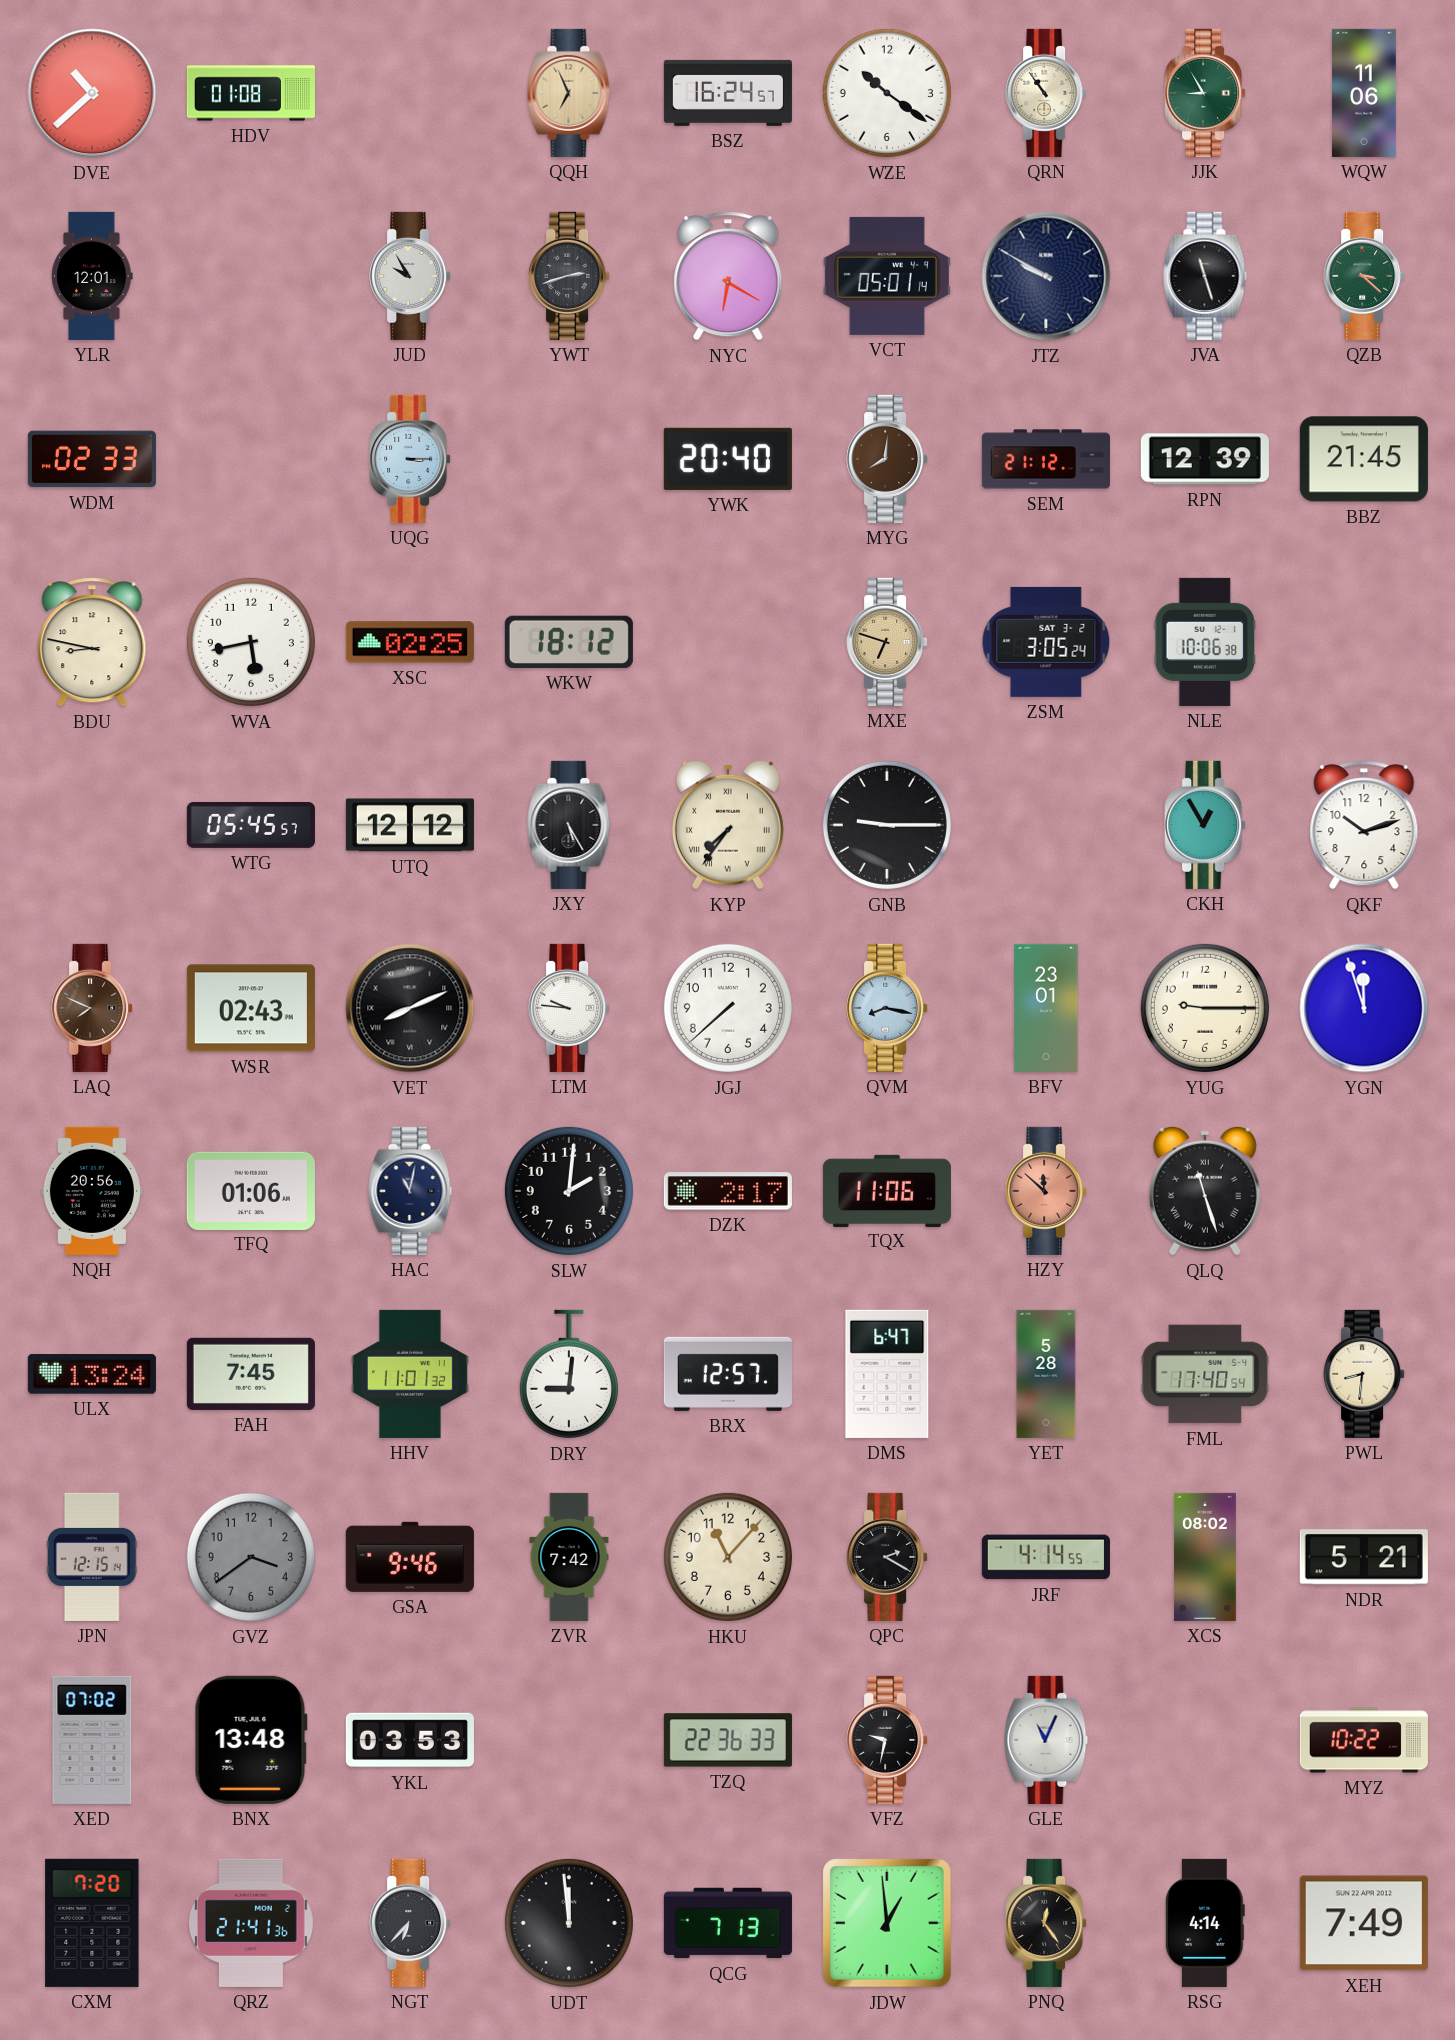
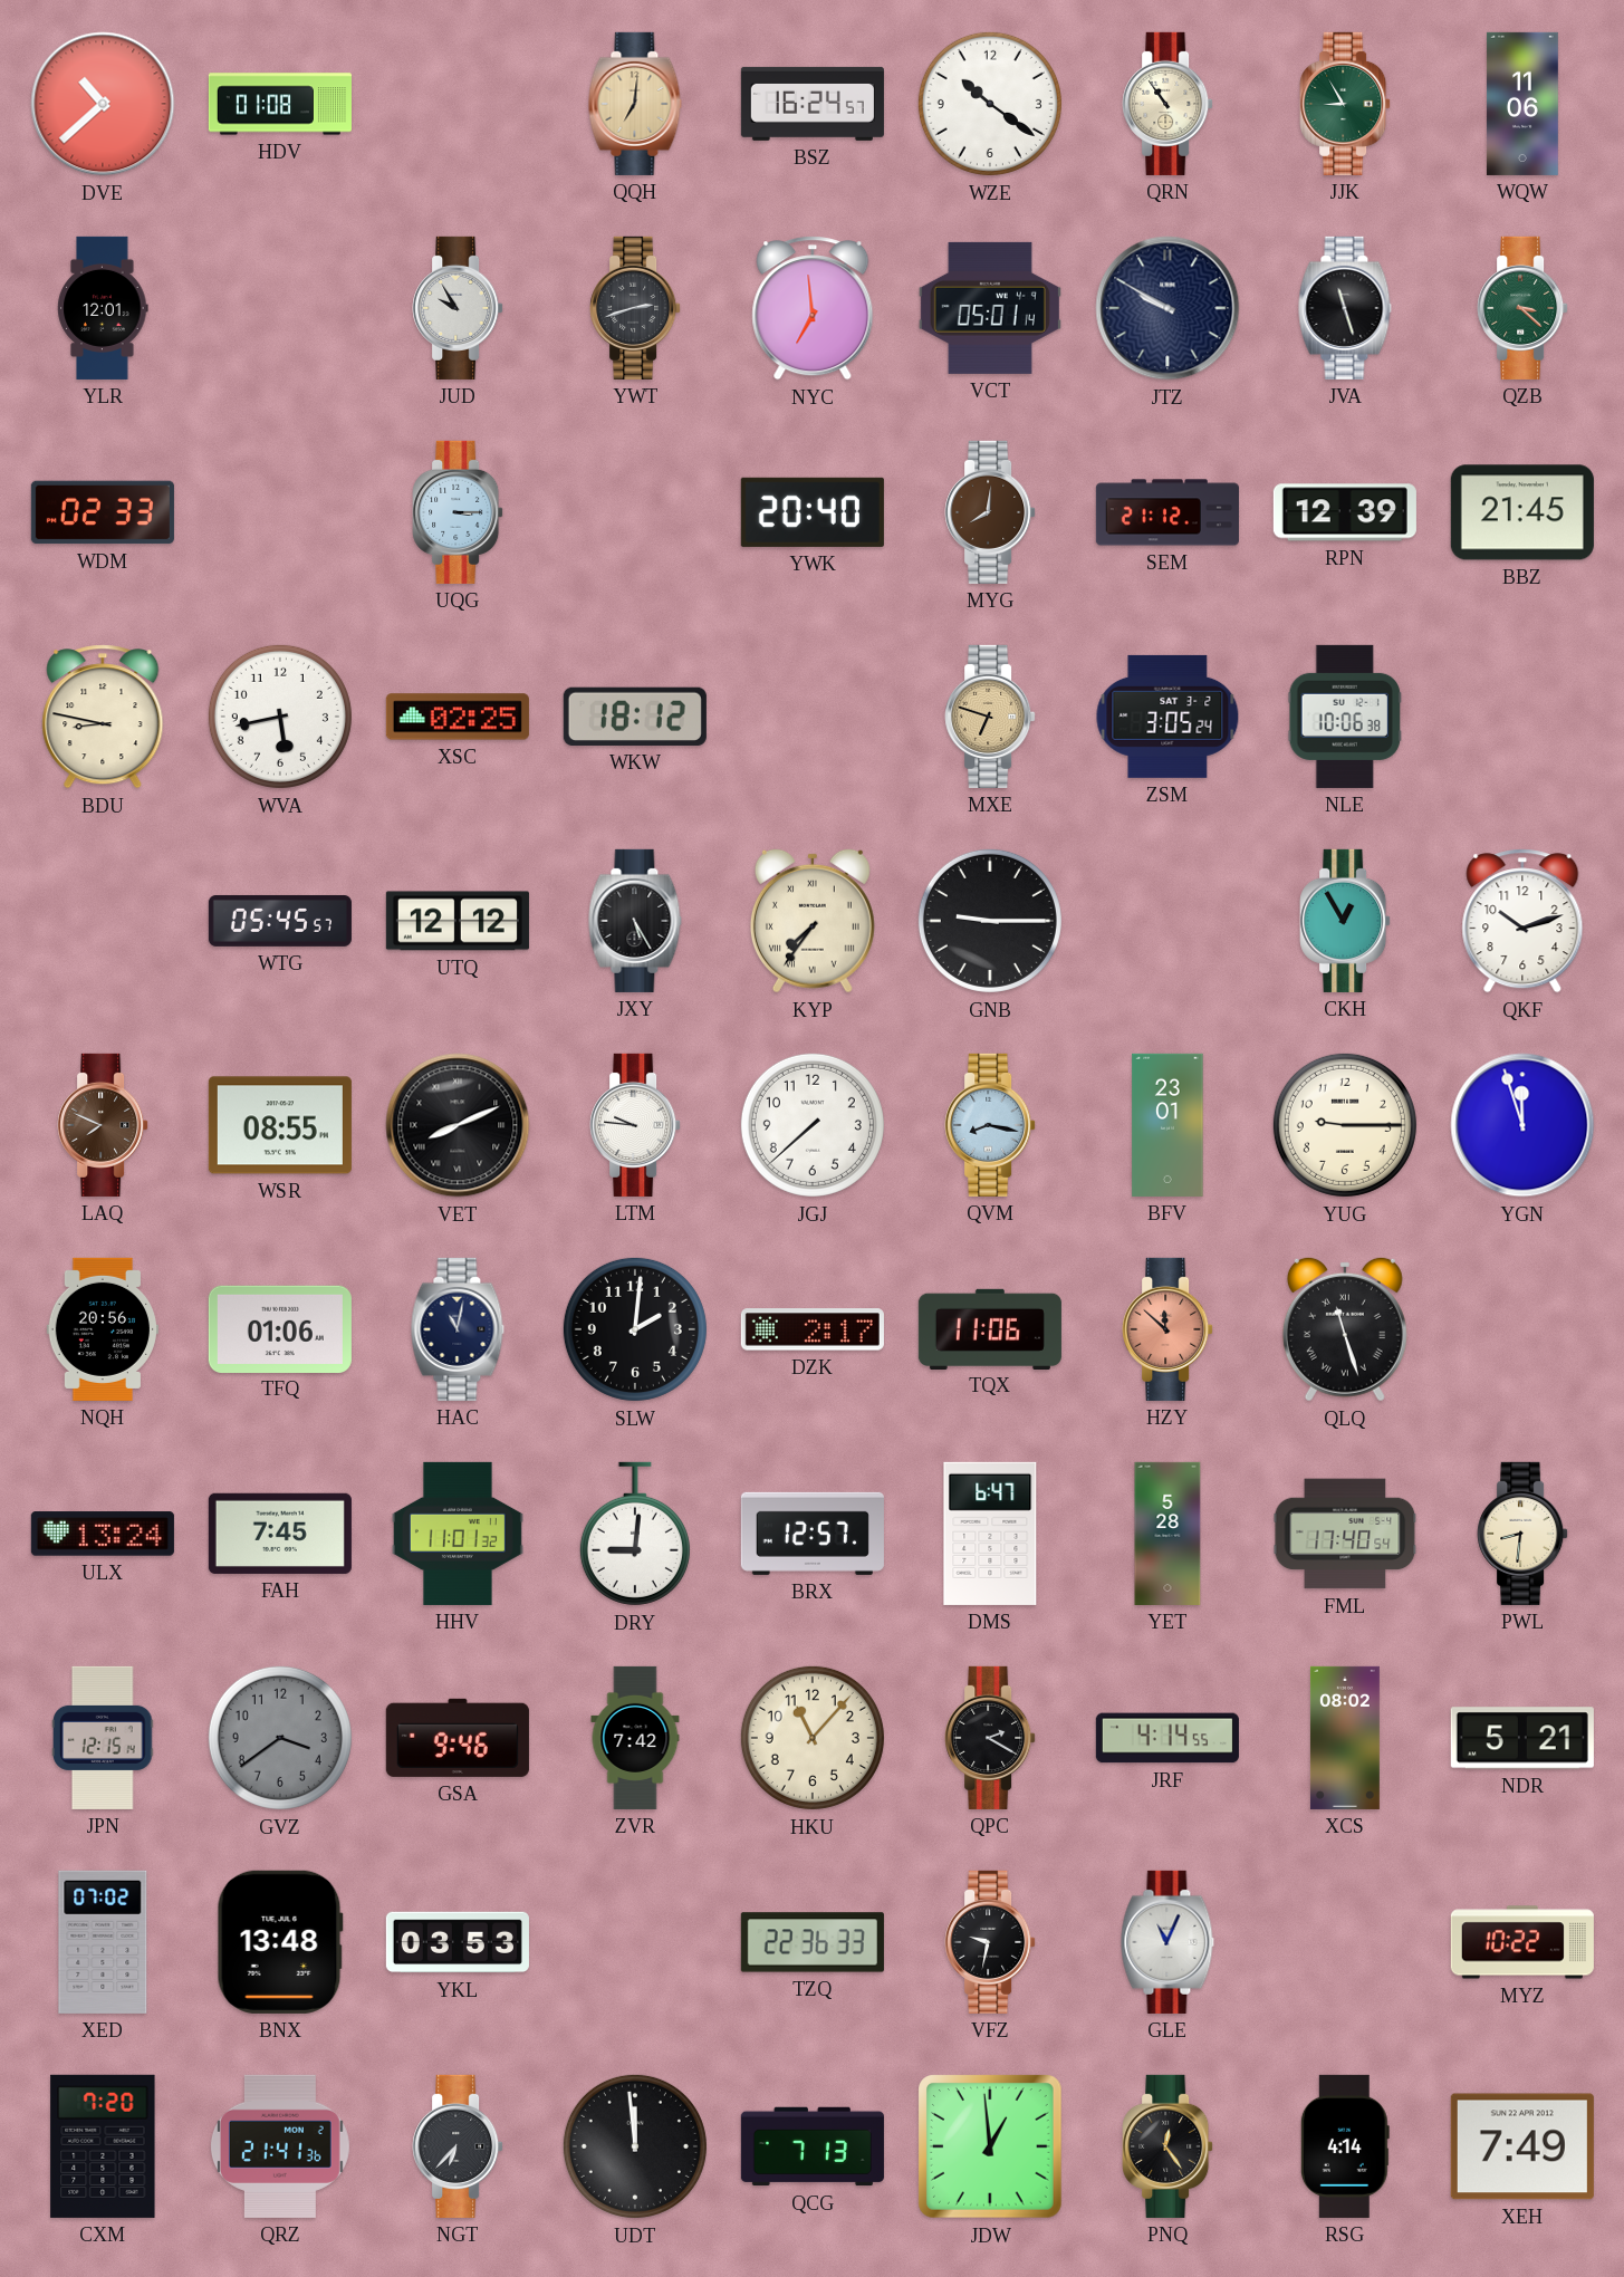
QQH: 6:56 -> 7:01
NYC: 6:20 -> 6:59
WSR: 02:43 -> 08:55
